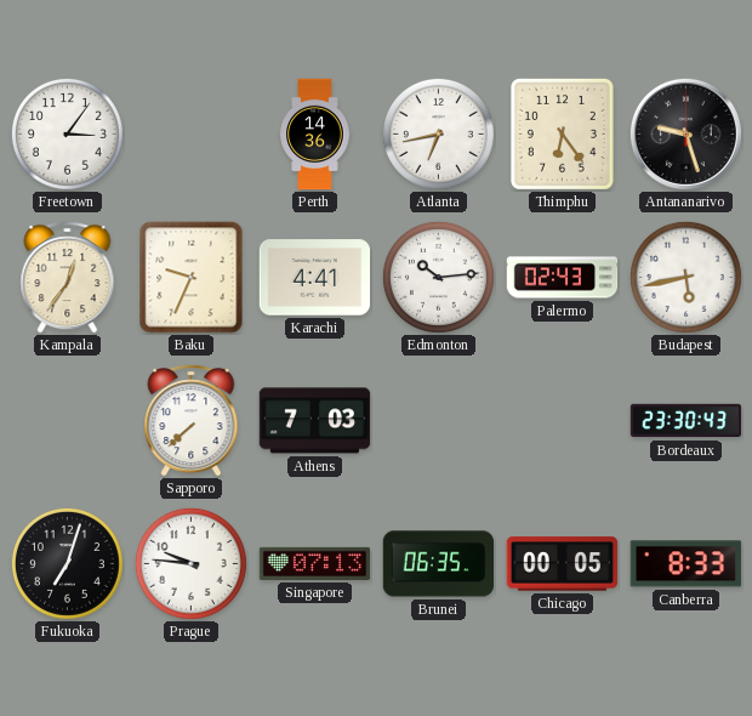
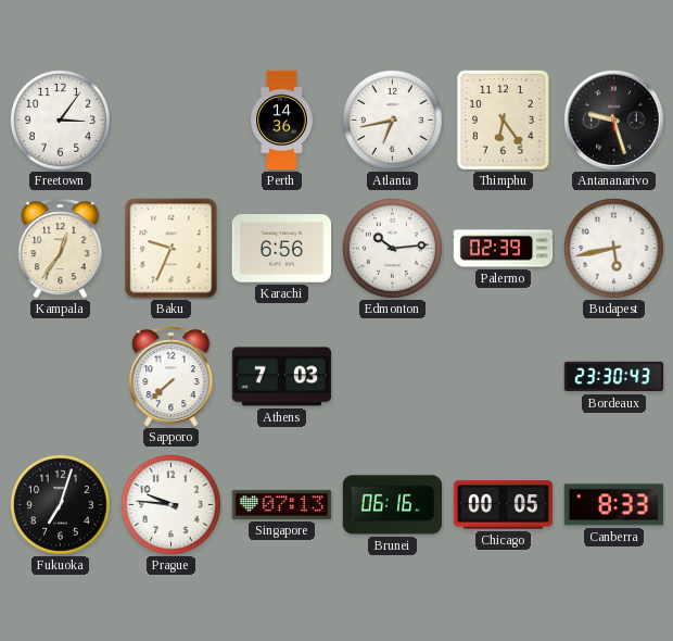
Karachi: 4:41 -> 6:56
Palermo: 02:43 -> 02:39
Brunei: 06:35 -> 06:16
